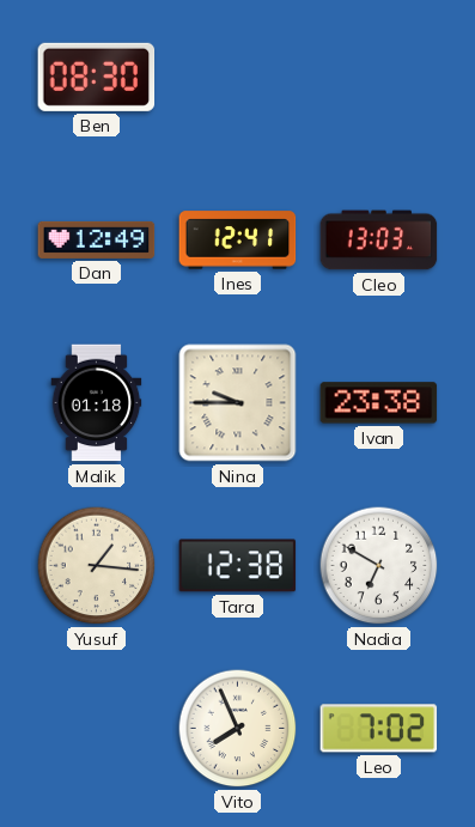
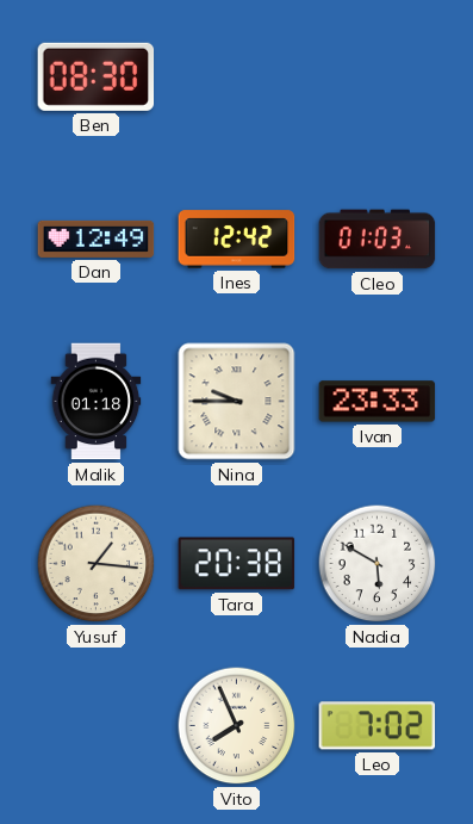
Ines: 12:41 -> 12:42
Cleo: 13:03 -> 01:03
Ivan: 23:38 -> 23:33
Tara: 12:38 -> 20:38
Nadia: 6:50 -> 5:50
